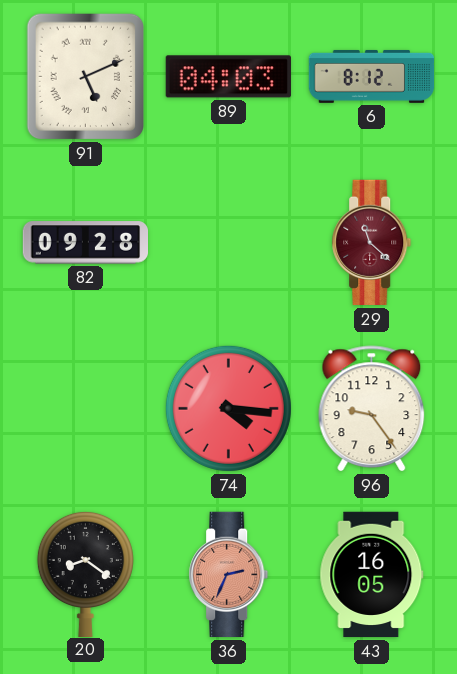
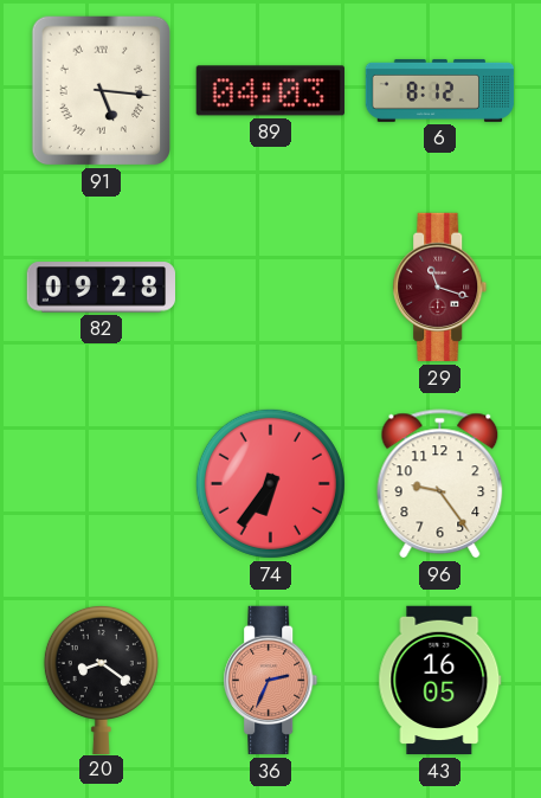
91: 5:11 -> 5:16
29: 11:22 -> 11:18
74: 4:16 -> 6:36
